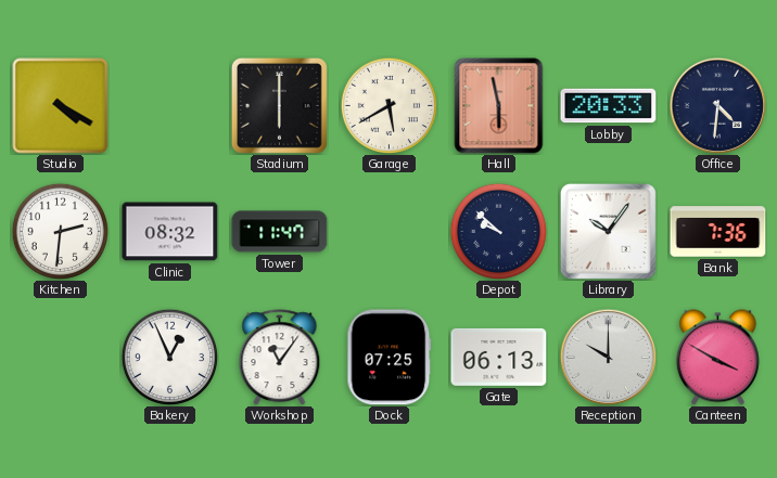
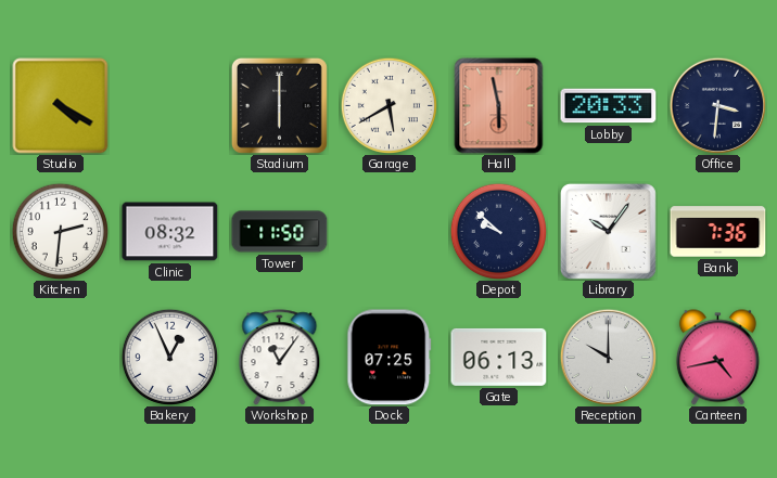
Office: 4:31 -> 3:31
Tower: 11:47 -> 11:50
Canteen: 3:50 -> 4:43
